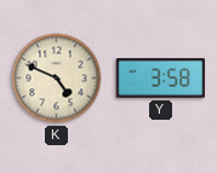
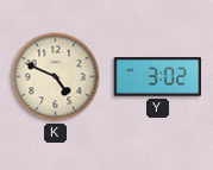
Y: 3:58 -> 3:02
